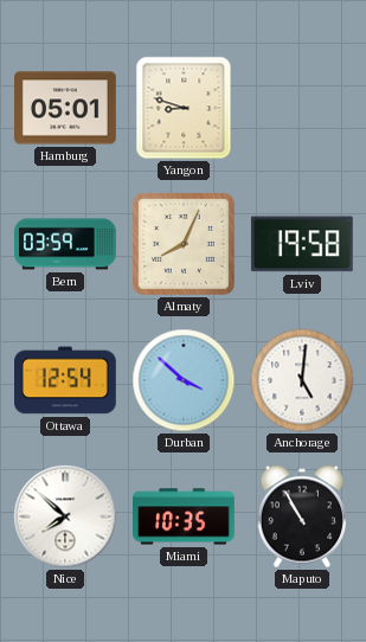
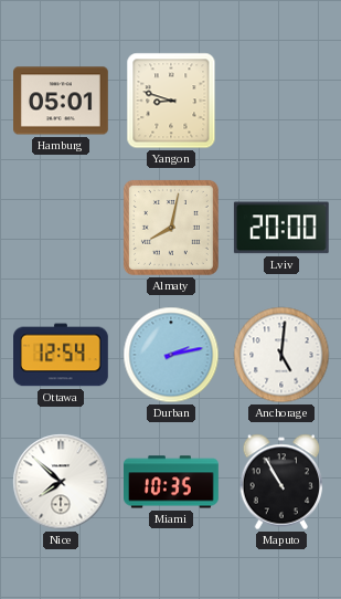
Bern: 03:59 -> none
Almaty: 8:04 -> 8:02
Lviv: 19:58 -> 20:00
Durban: 3:52 -> 2:13
